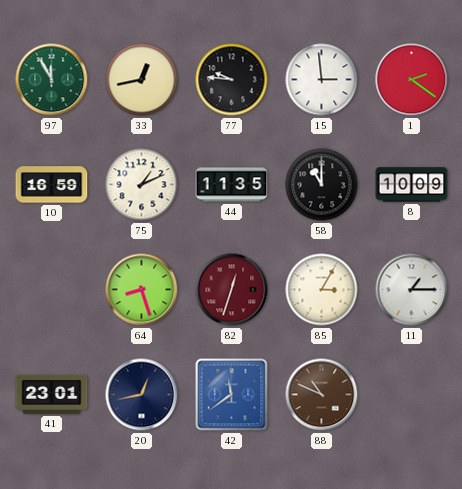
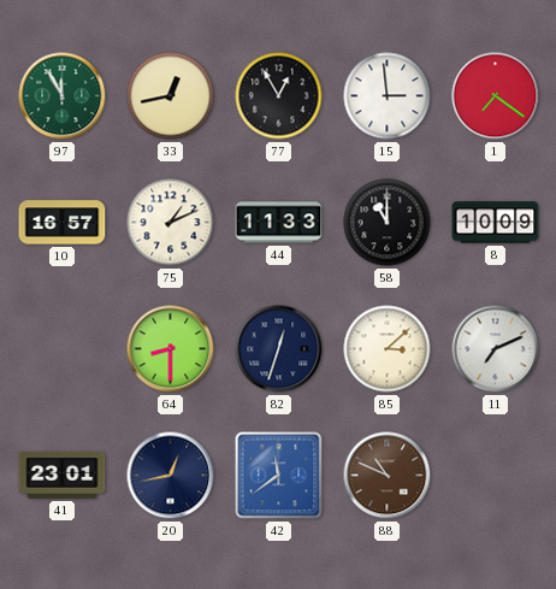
77: 9:46 -> 12:55
1: 2:21 -> 7:21
10: 16:59 -> 16:57
44: 11:35 -> 11:33
64: 8:27 -> 8:30
82 dial: burgundy -> navy
85: 3:05 -> 3:08
11: 1:15 -> 7:11
